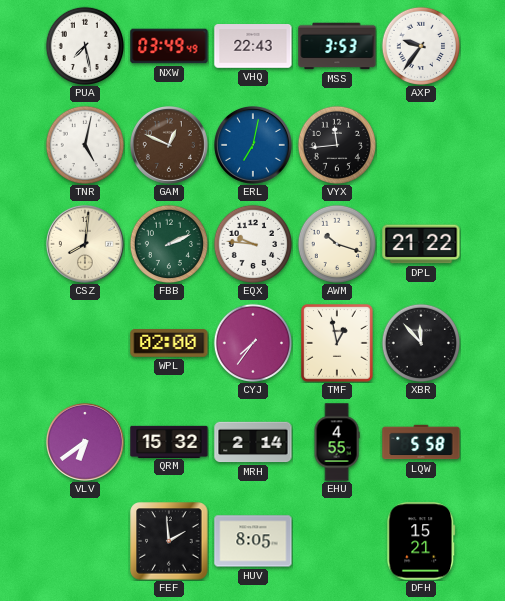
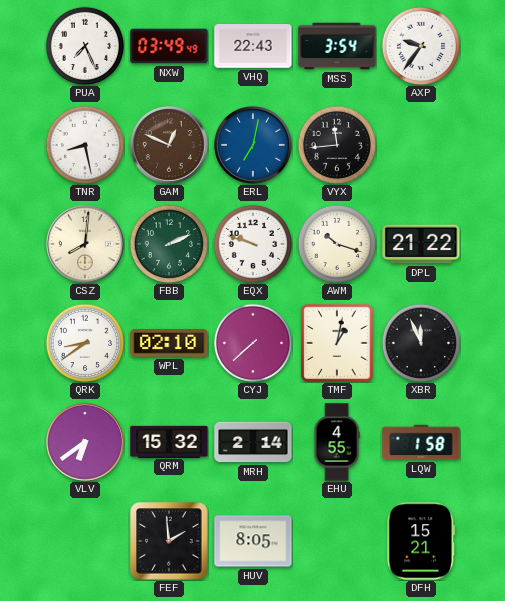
PUA: 7:28 -> 7:26
MSS: 3:53 -> 3:54
TNR: 5:02 -> 8:28
EQX: 9:46 -> 9:48
QRK: none -> 8:39
WPL: 02:00 -> 02:10
CYJ: 7:36 -> 7:38
TMF: 12:58 -> 1:02
XBR: 11:53 -> 11:56
LQW: 5:58 -> 1:58
